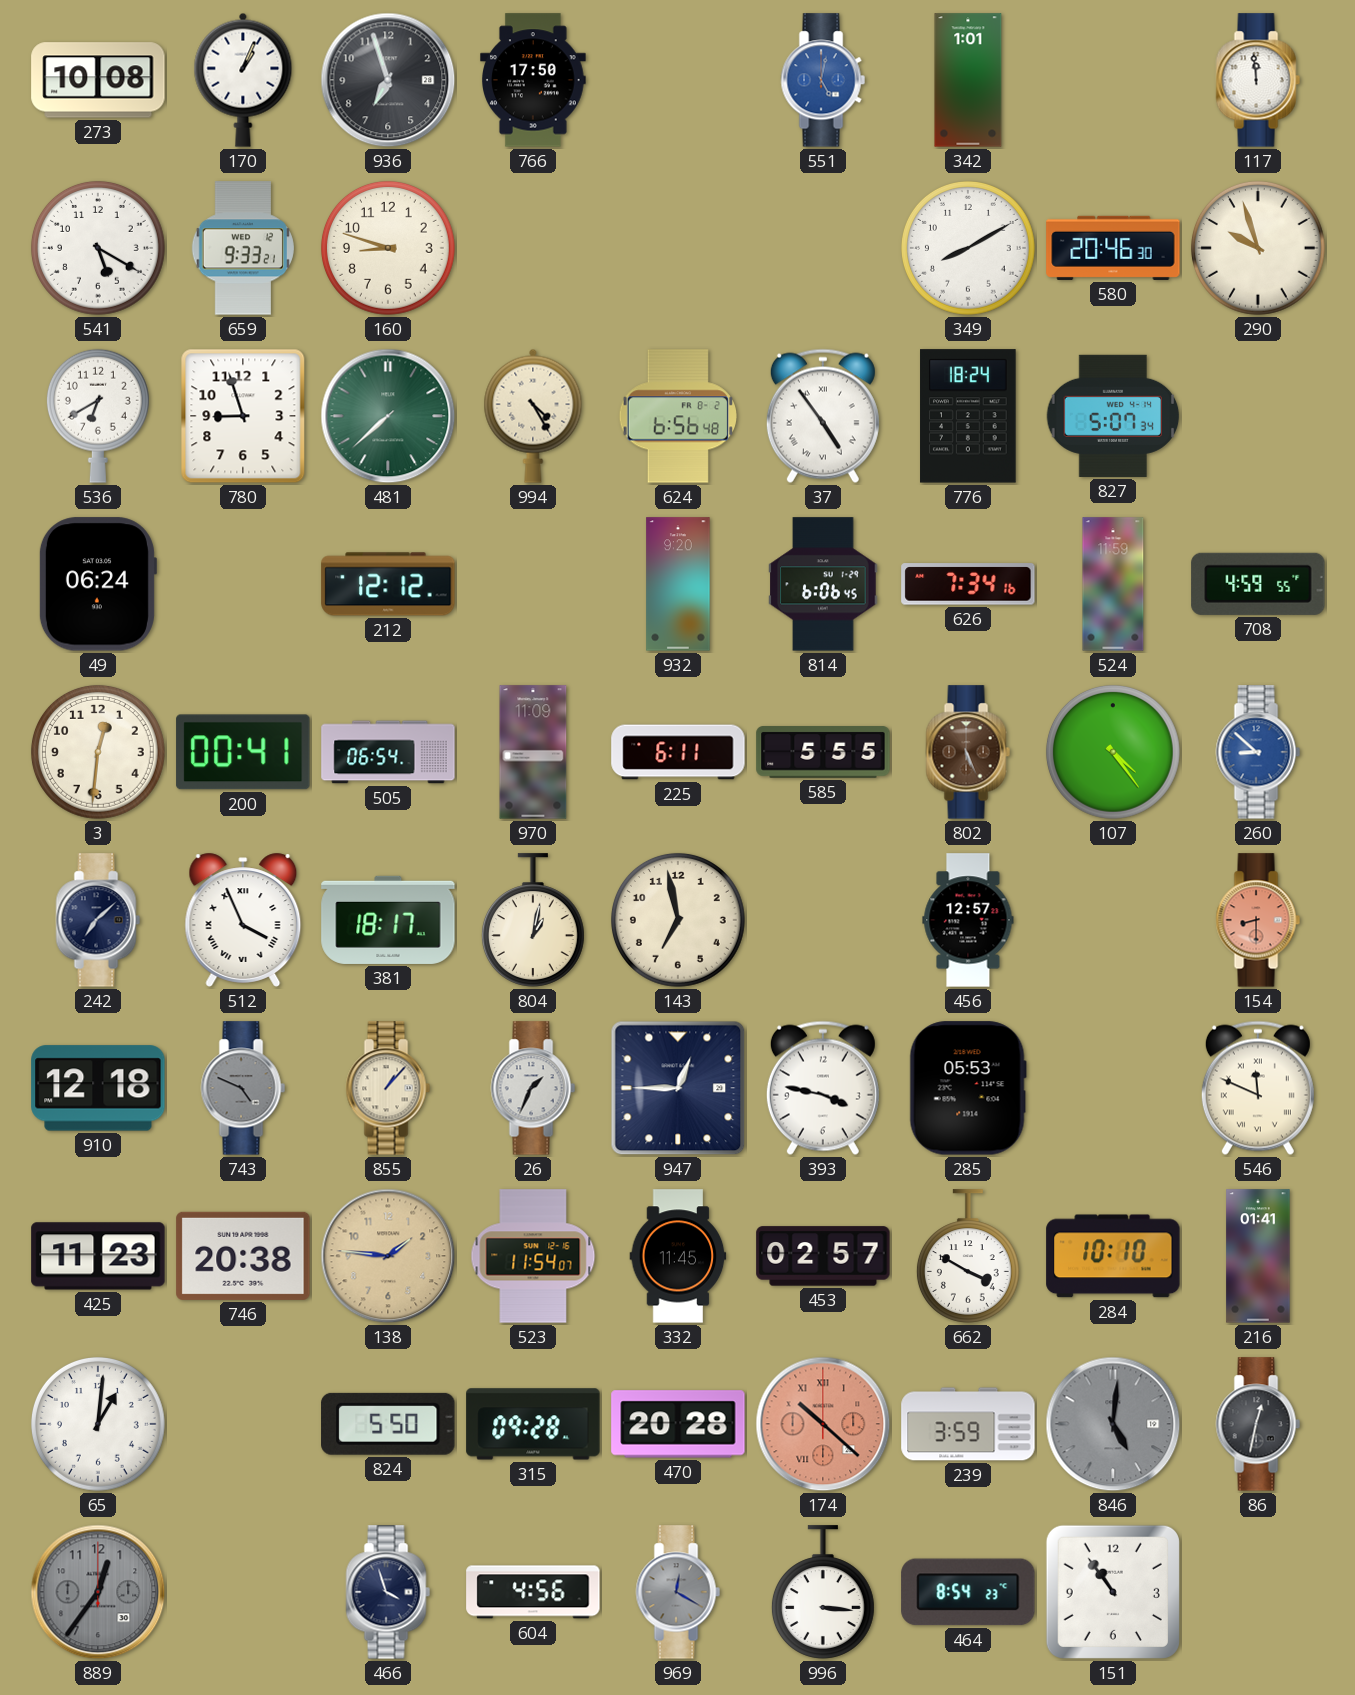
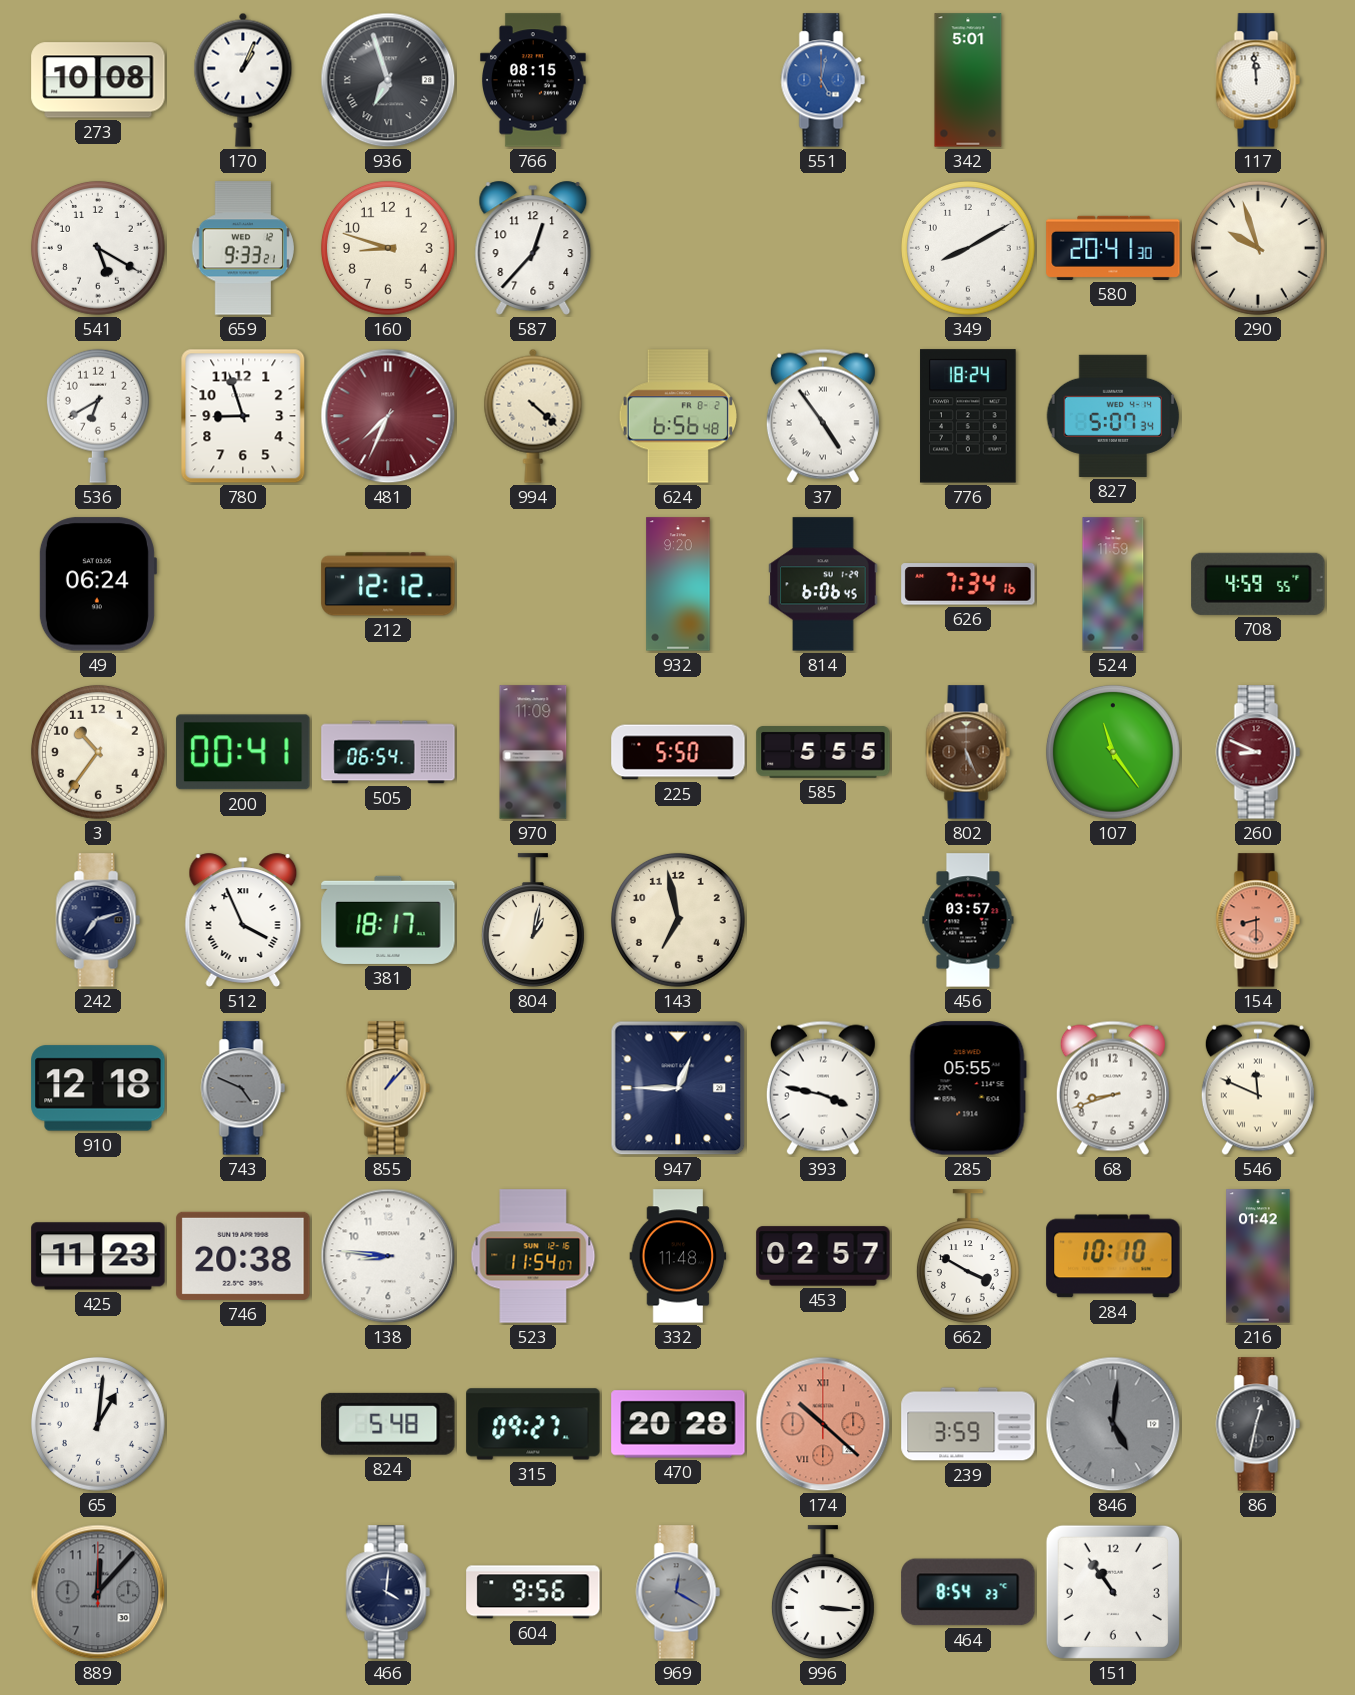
936 numerals: Arabic -> Roman
766: 17:50 -> 08:15
342: 1:01 -> 5:01
587: none -> 12:37
580: 20:46 -> 20:41
481: 7:38 -> 7:34
481 dial: green -> burgundy
994: 4:25 -> 4:22
3: 12:31 -> 10:36
225: 6:11 -> 5:50
107: 4:24 -> 11:24
260: 8:52 -> 8:49
260 dial: blue -> burgundy
242: 7:08 -> 7:12
456: 12:57 -> 03:57
26: 1:34 -> none
285: 05:53 -> 05:55
68: none -> 8:42
138: 1:46 -> 8:46
138 dial: champagne -> white
332: 11:45 -> 11:48
216: 01:41 -> 01:42
824: 5:50 -> 5:48
315: 09:28 -> 09:27
889: 12:36 -> 12:07
466: 3:57 -> 4:01
604: 4:56 -> 9:56
